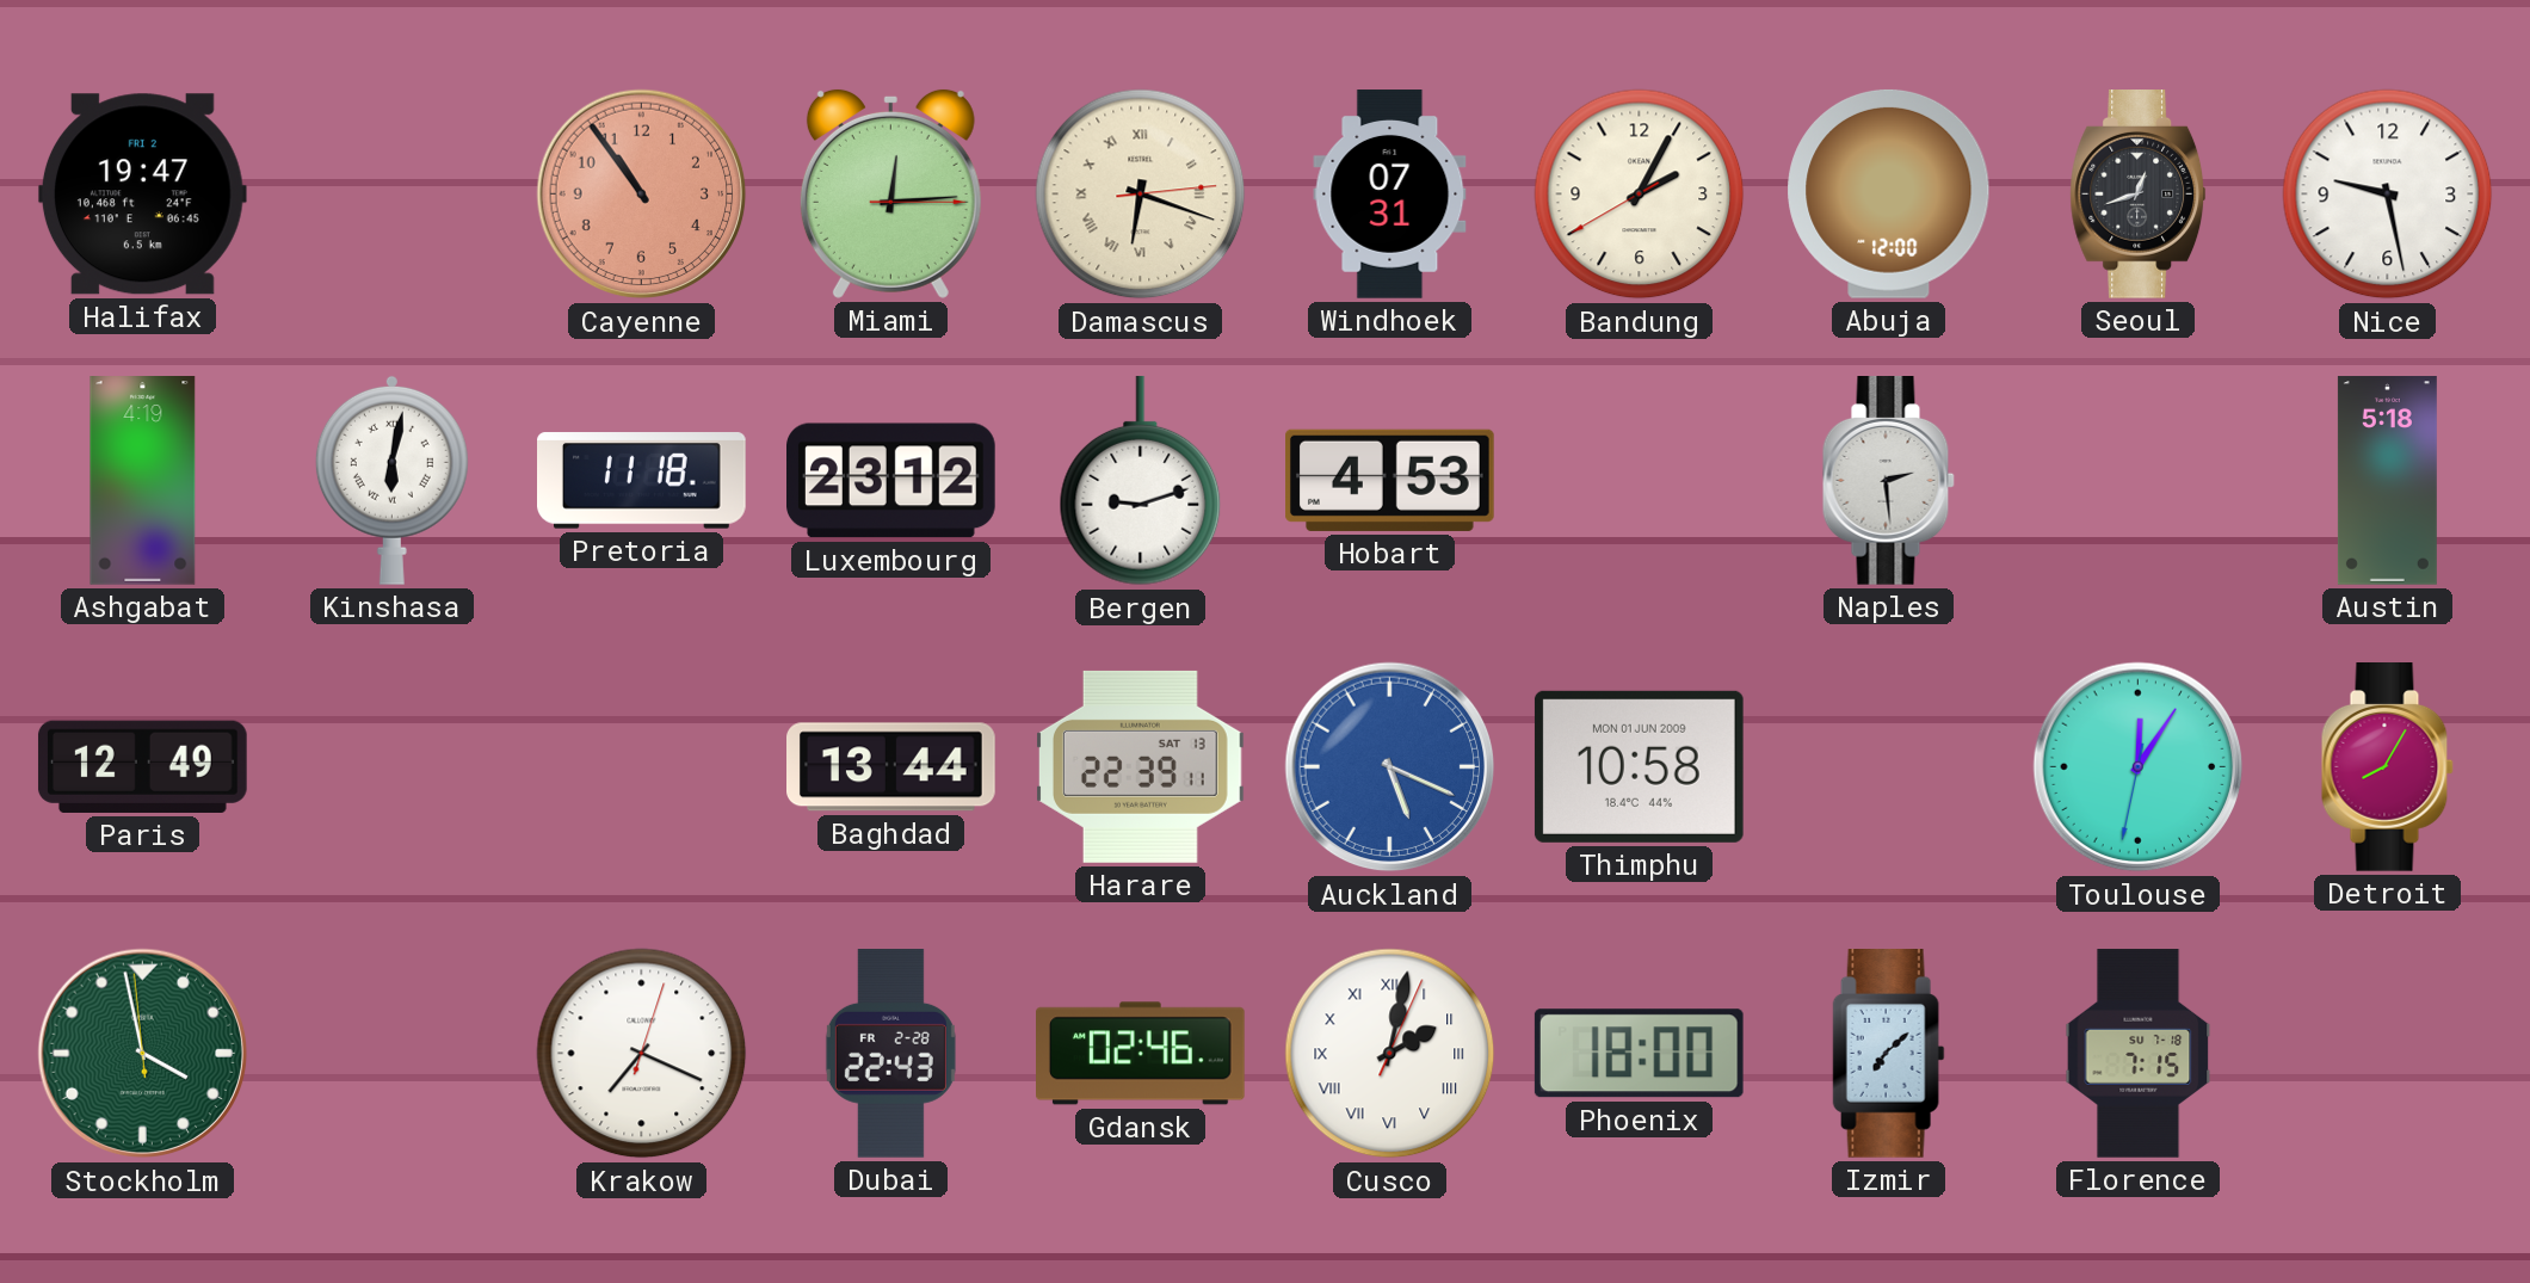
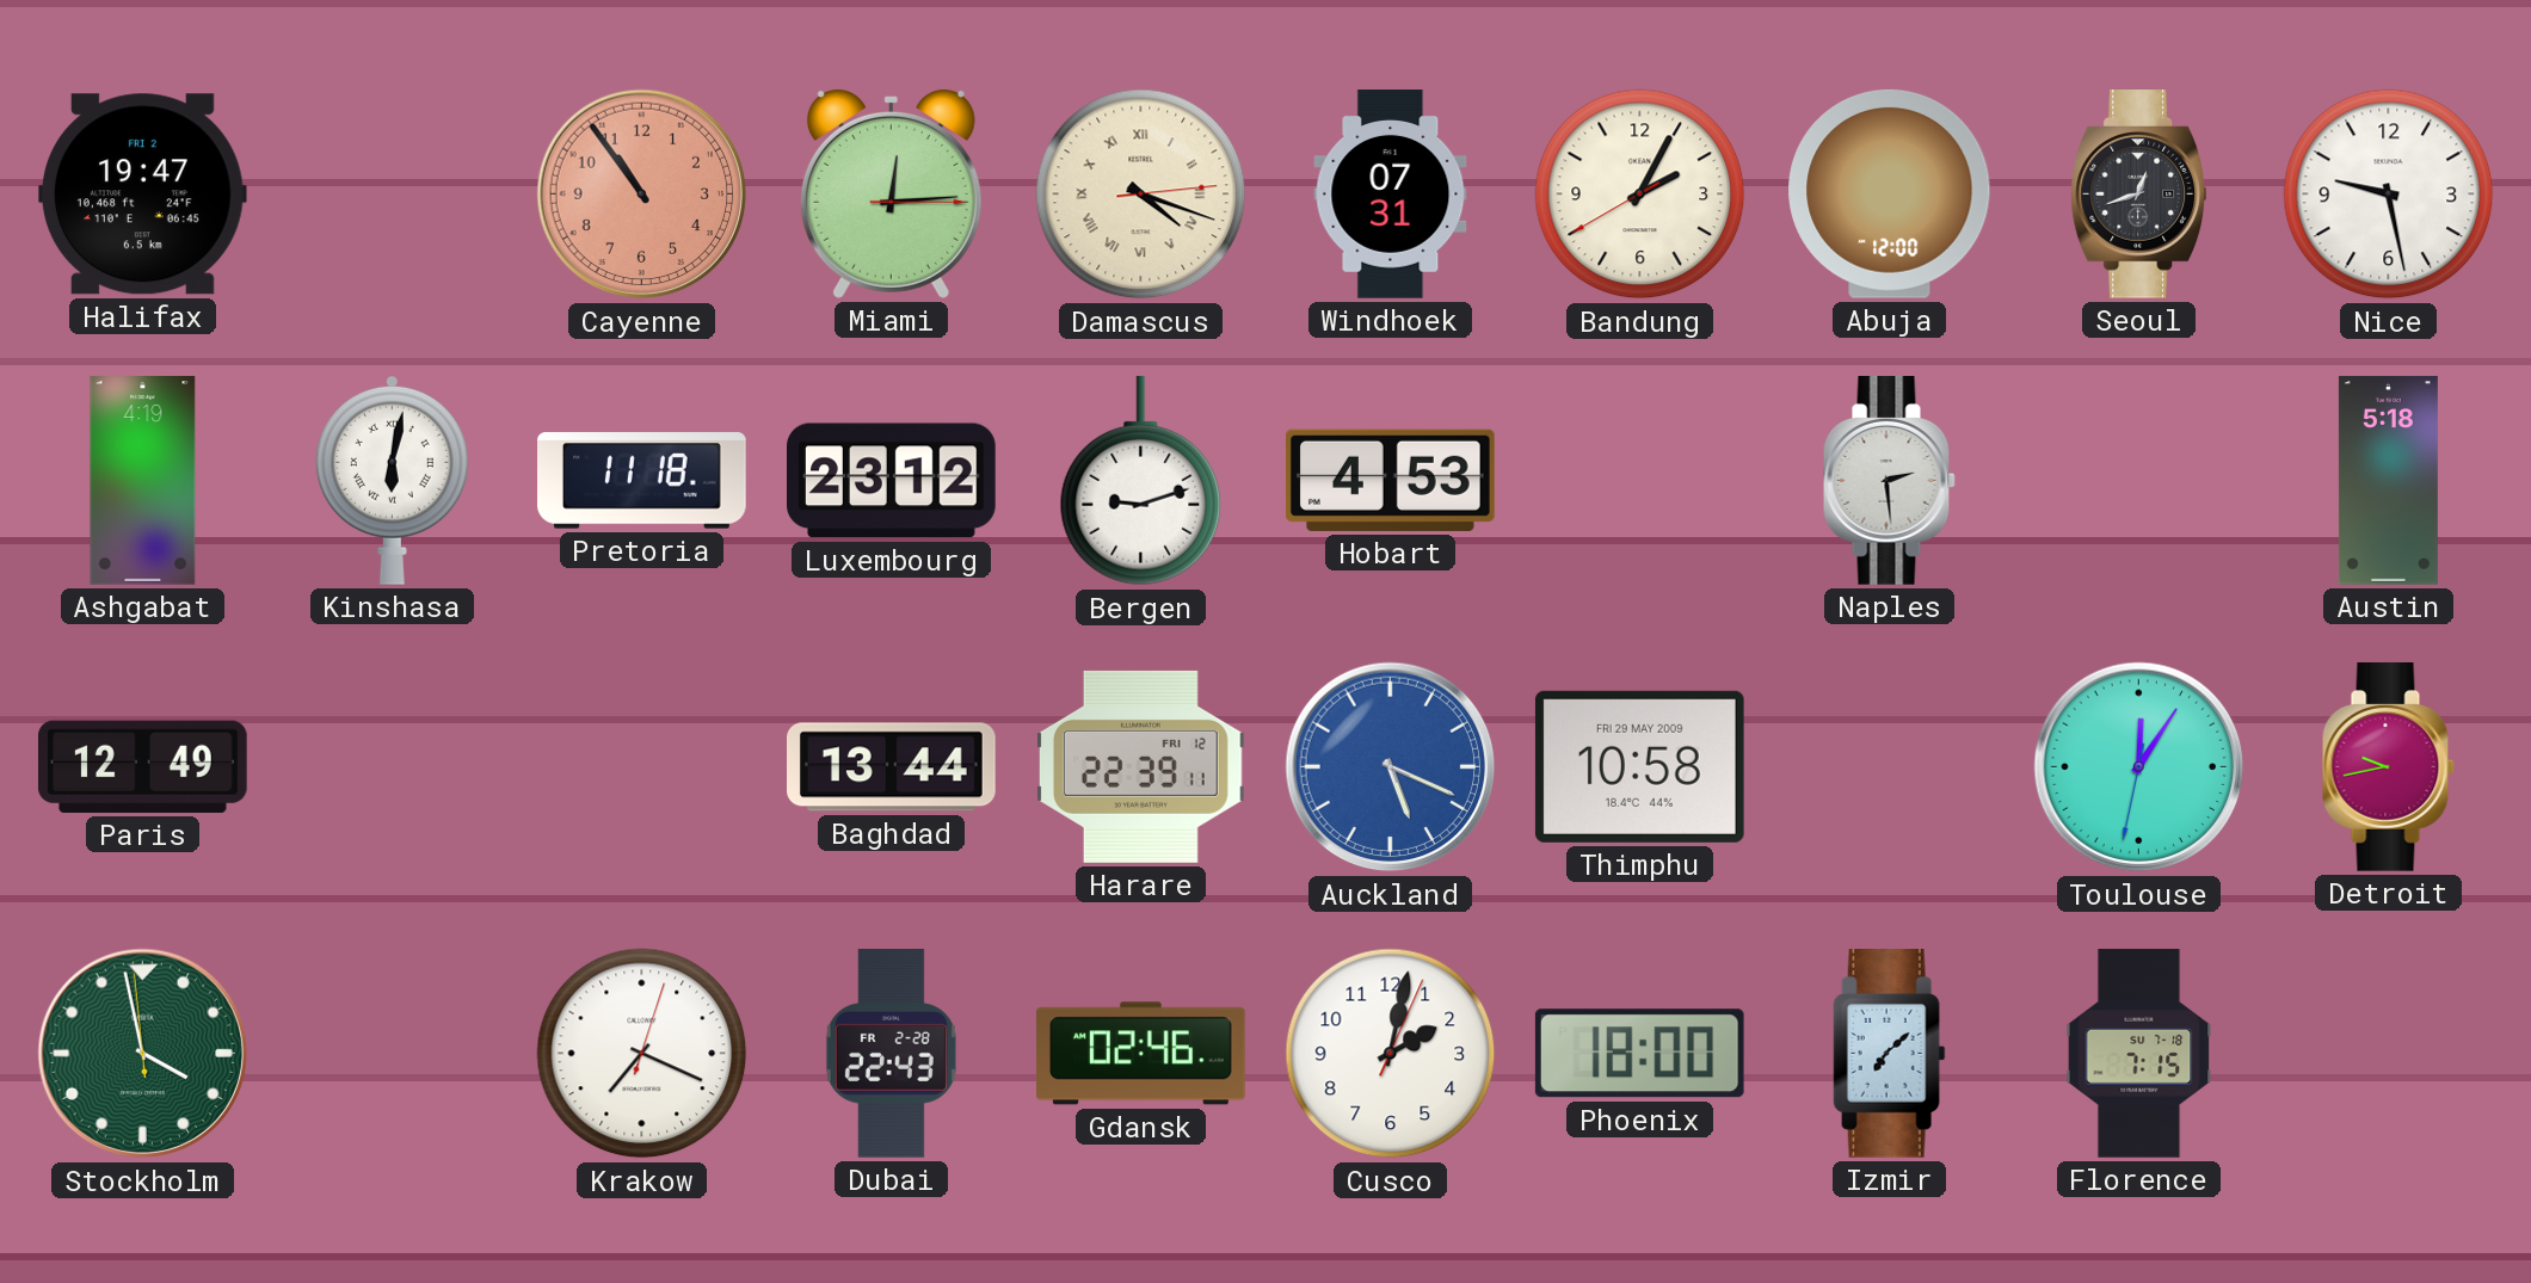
Damascus: 6:18 -> 4:18
Harare date: SAT 13 -> FRI 12
Thimphu date: MON 01 JUN 2009 -> FRI 29 MAY 2009
Detroit: 8:05 -> 9:43
Cusco numerals: Roman -> Arabic
